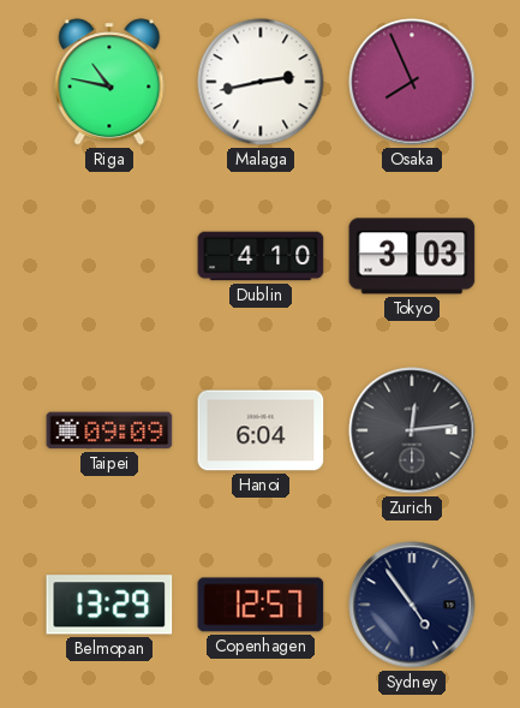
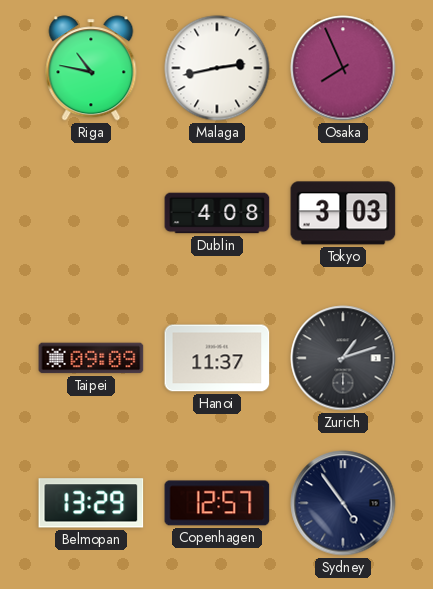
Dublin: 4:10 -> 4:08
Hanoi: 6:04 -> 11:37
Zurich: 12:14 -> 1:12
